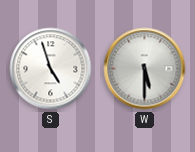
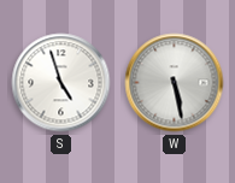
W: 5:30 -> 5:28
